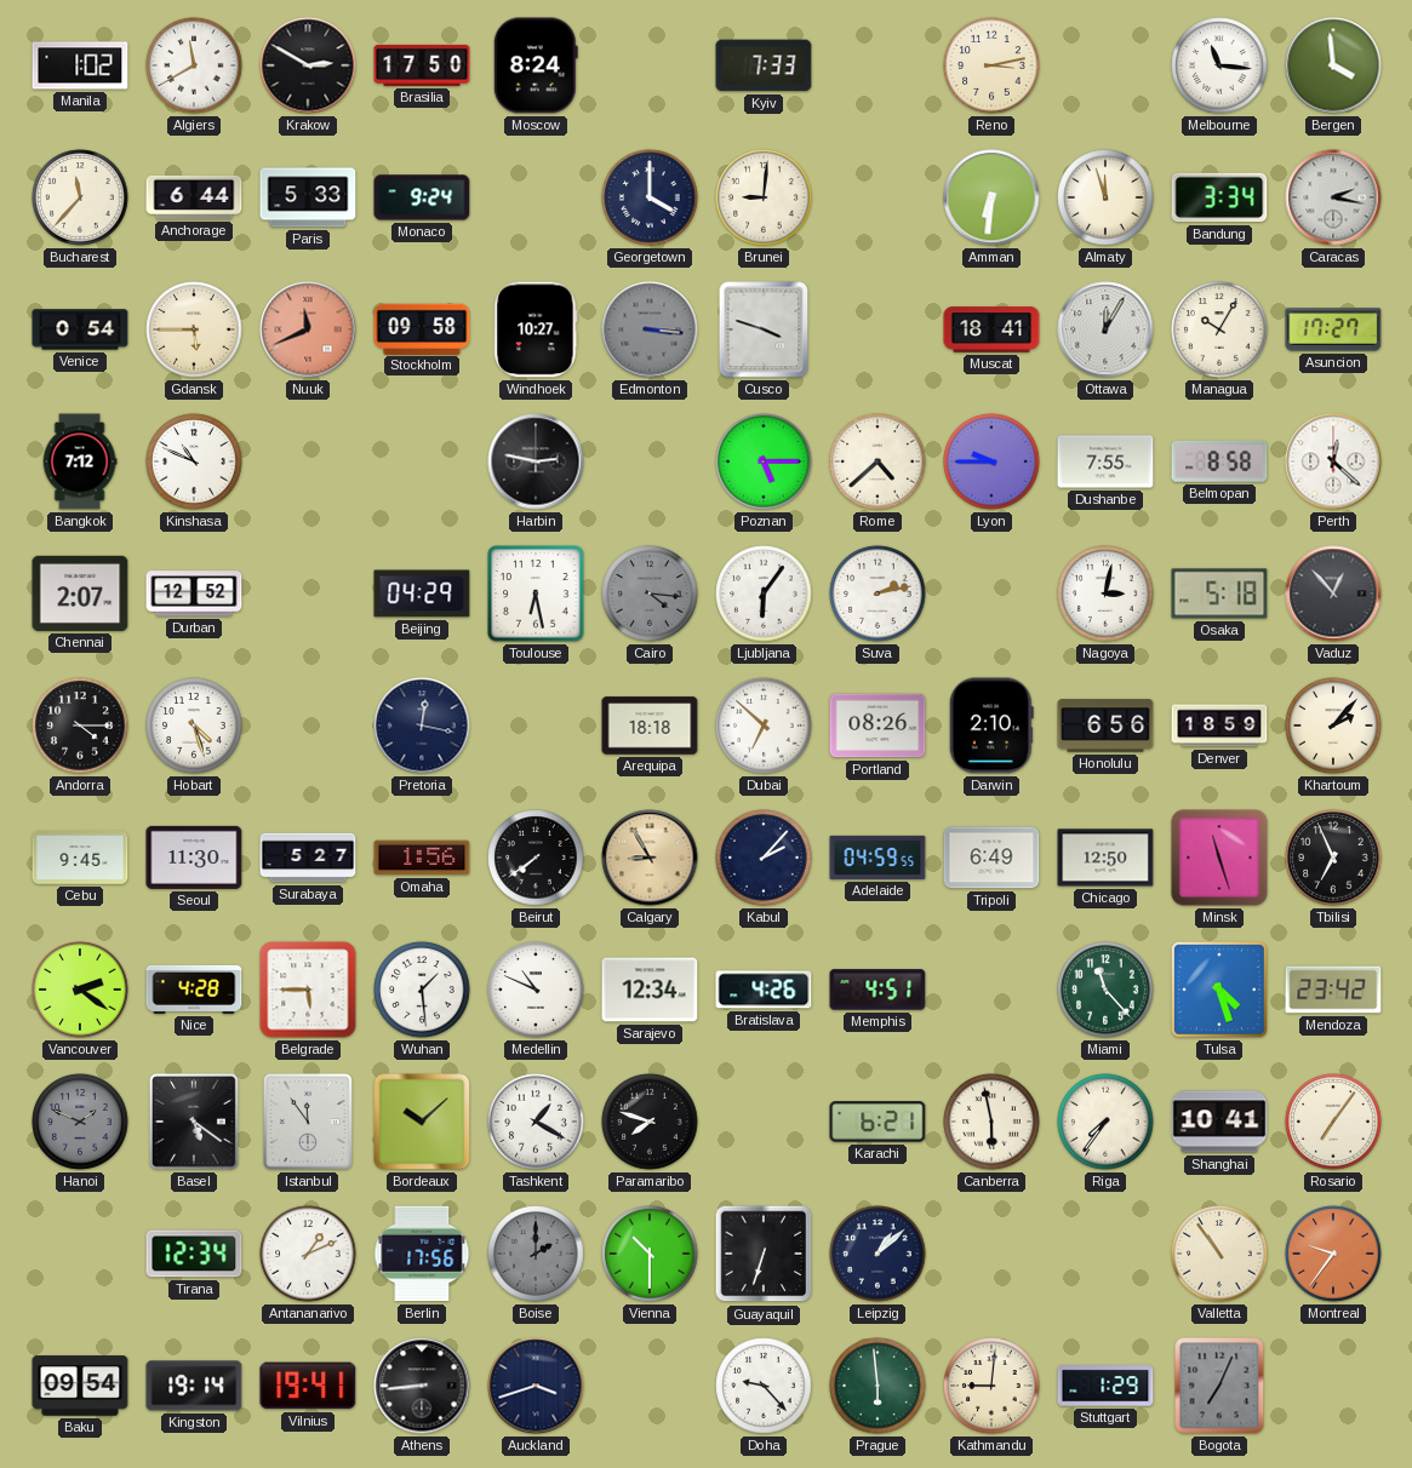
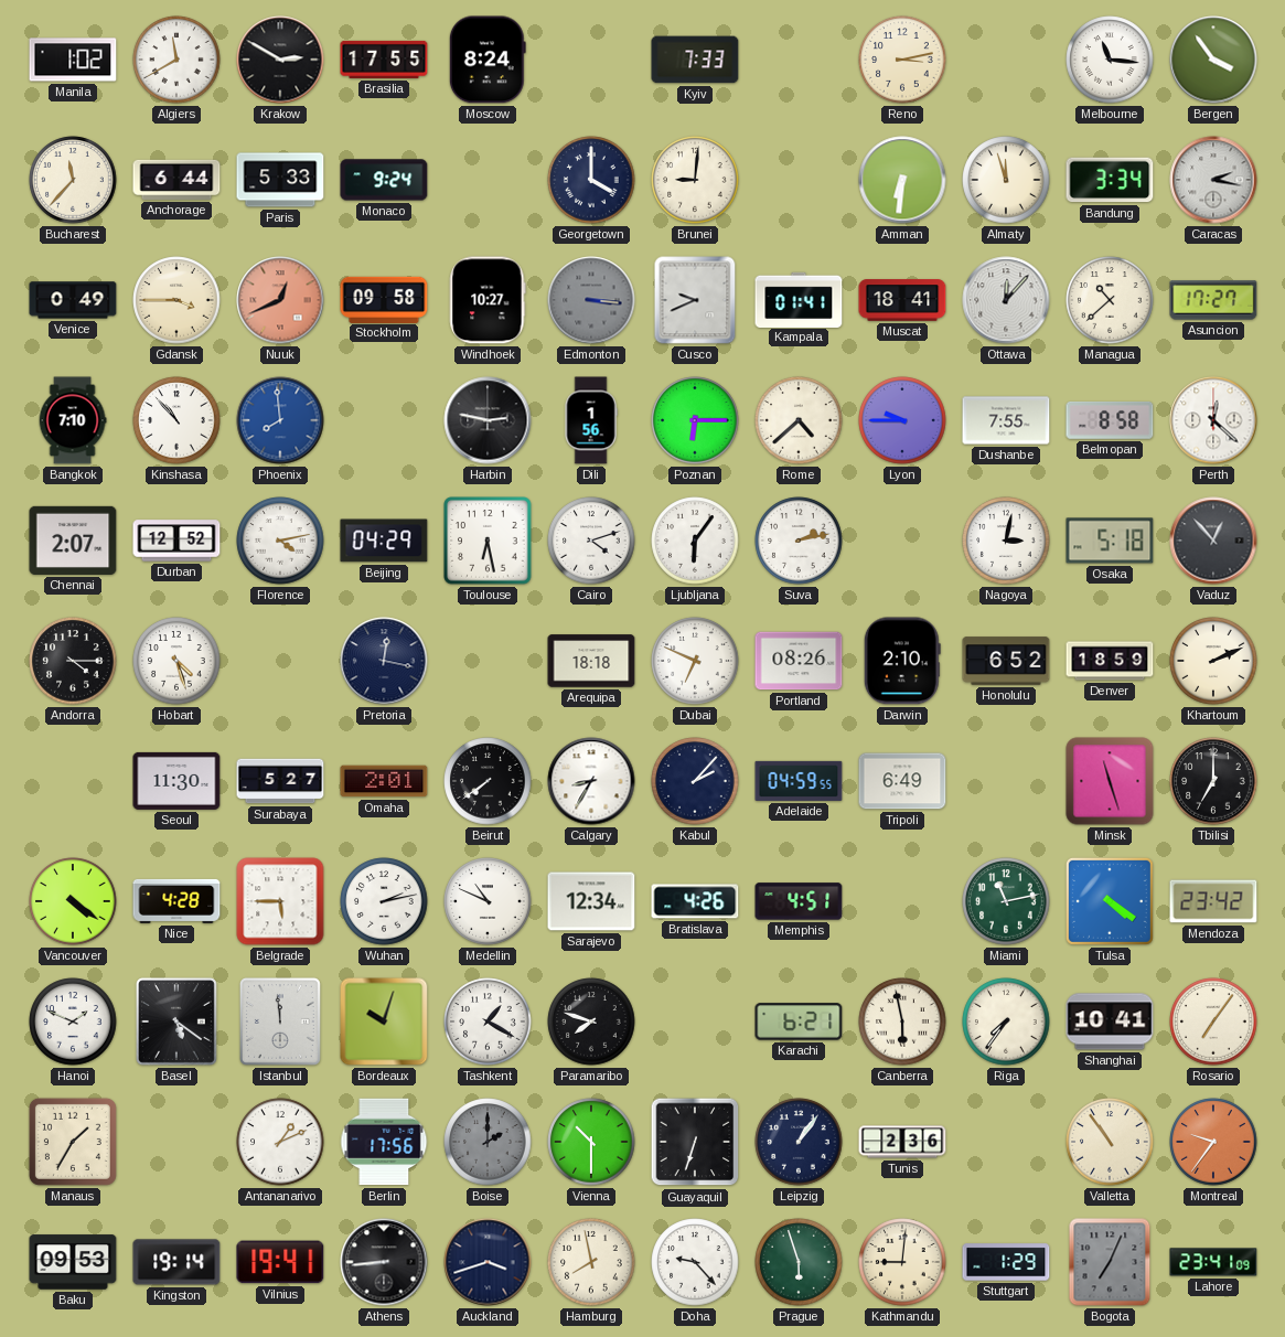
Brasilia: 17:50 -> 17:55
Bergen: 3:59 -> 3:54
Venice: 0:54 -> 0:49
Gdansk: 5:45 -> 3:45
Nuuk: 11:41 -> 12:41
Cusco: 3:48 -> 9:41
Kampala: none -> 01:41
Ottawa: 12:05 -> 12:07
Managua: 10:05 -> 10:38
Bangkok: 7:12 -> 7:10
Kinshasa: 10:49 -> 10:53
Phoenix: none -> 7:59
Dili: none -> 1:56
Poznan: 5:15 -> 6:15
Florence: none -> 4:13
Cairo: 4:16 -> 4:12
Cairo dial: grey -> white
Dubai: 6:52 -> 6:49
Honolulu: 6:56 -> 6:52
Khartoum: 2:07 -> 2:11
Cebu: 9:45 -> none
Omaha: 1:56 -> 2:01
Calgary: 8:55 -> 8:35
Calgary dial: champagne -> white
Chicago: 12:50 -> none
Tbilisi: 6:56 -> 7:00
Vancouver: 2:21 -> 4:21
Wuhan: 1:29 -> 2:13
Miami: 11:23 -> 11:13
Tulsa: 4:27 -> 4:21
Hanoi dial: grey -> white
Istanbul: 11:54 -> 11:59
Bordeaux: 10:08 -> 10:03
Manaus: none -> 1:35
Tirana: 12:34 -> none
Leipzig: 1:08 -> 1:06
Tunis: none -> 2:36
Baku: 09:54 -> 09:53
Hamburg: none -> 7:58
Prague: 5:59 -> 5:57
Lahore: none -> 23:41
